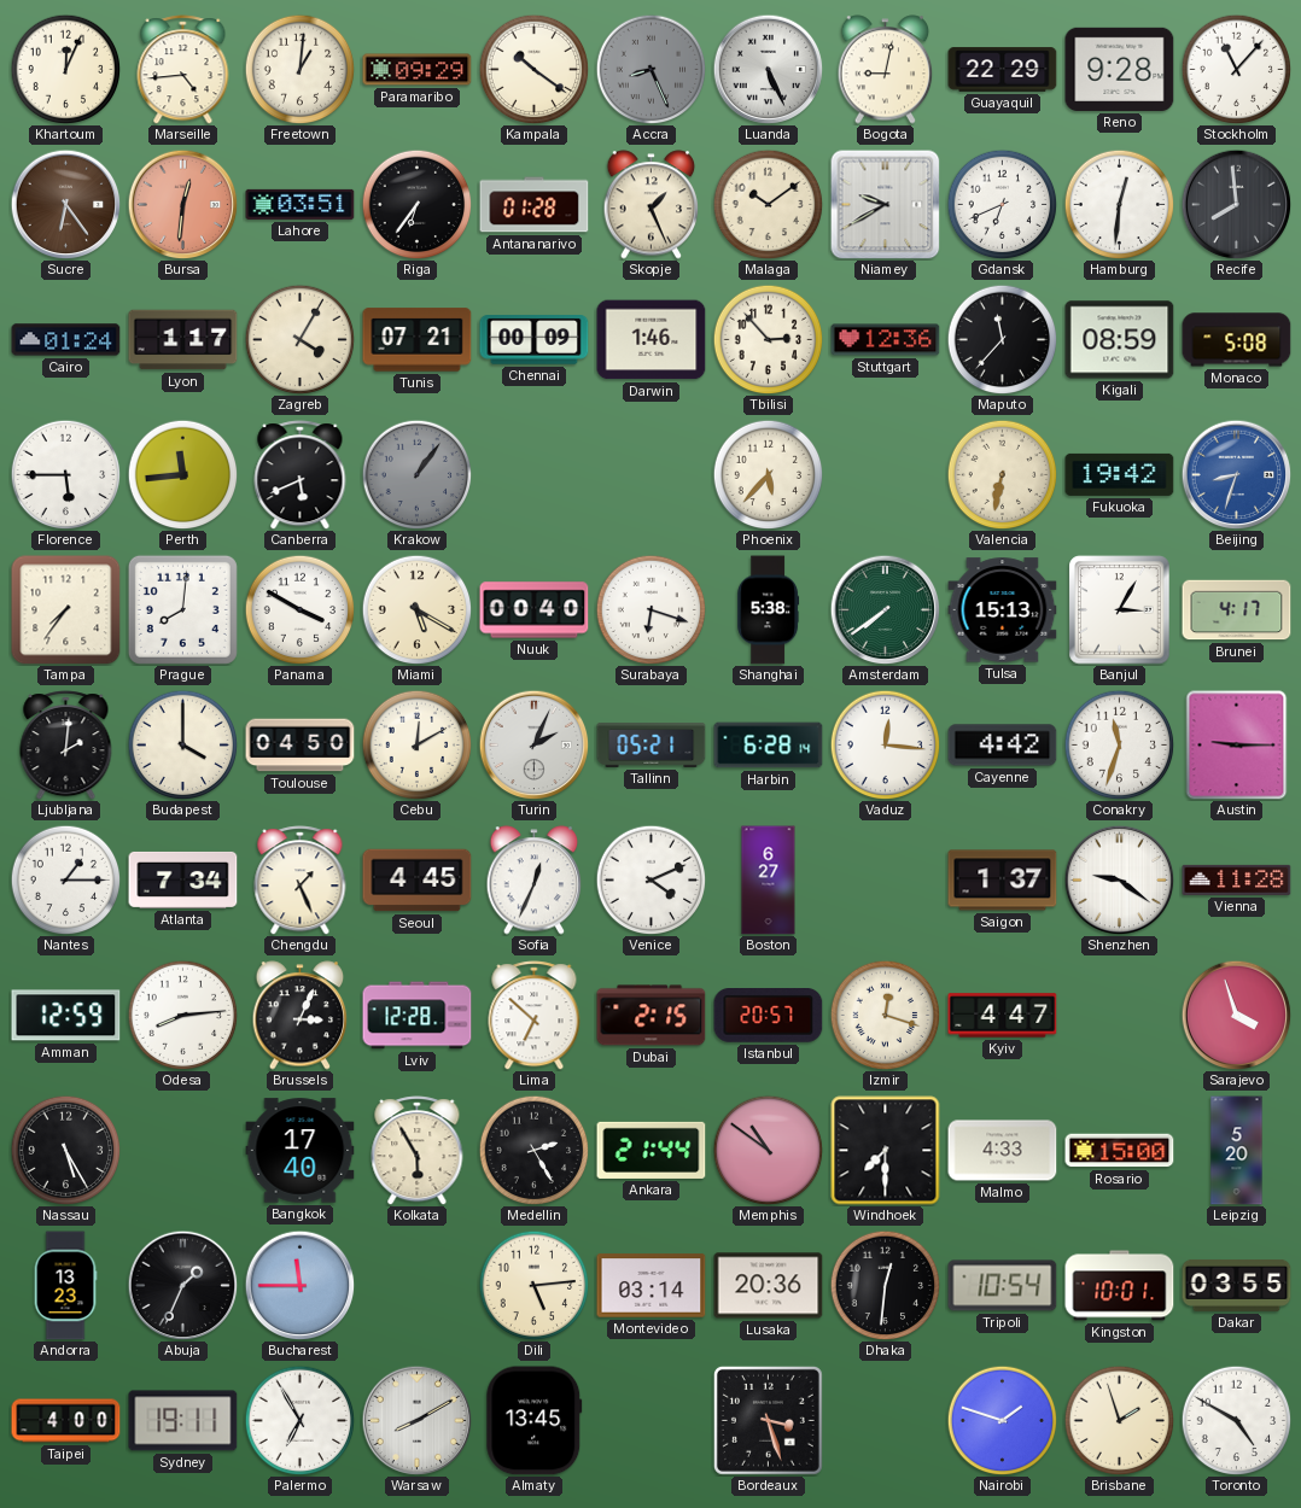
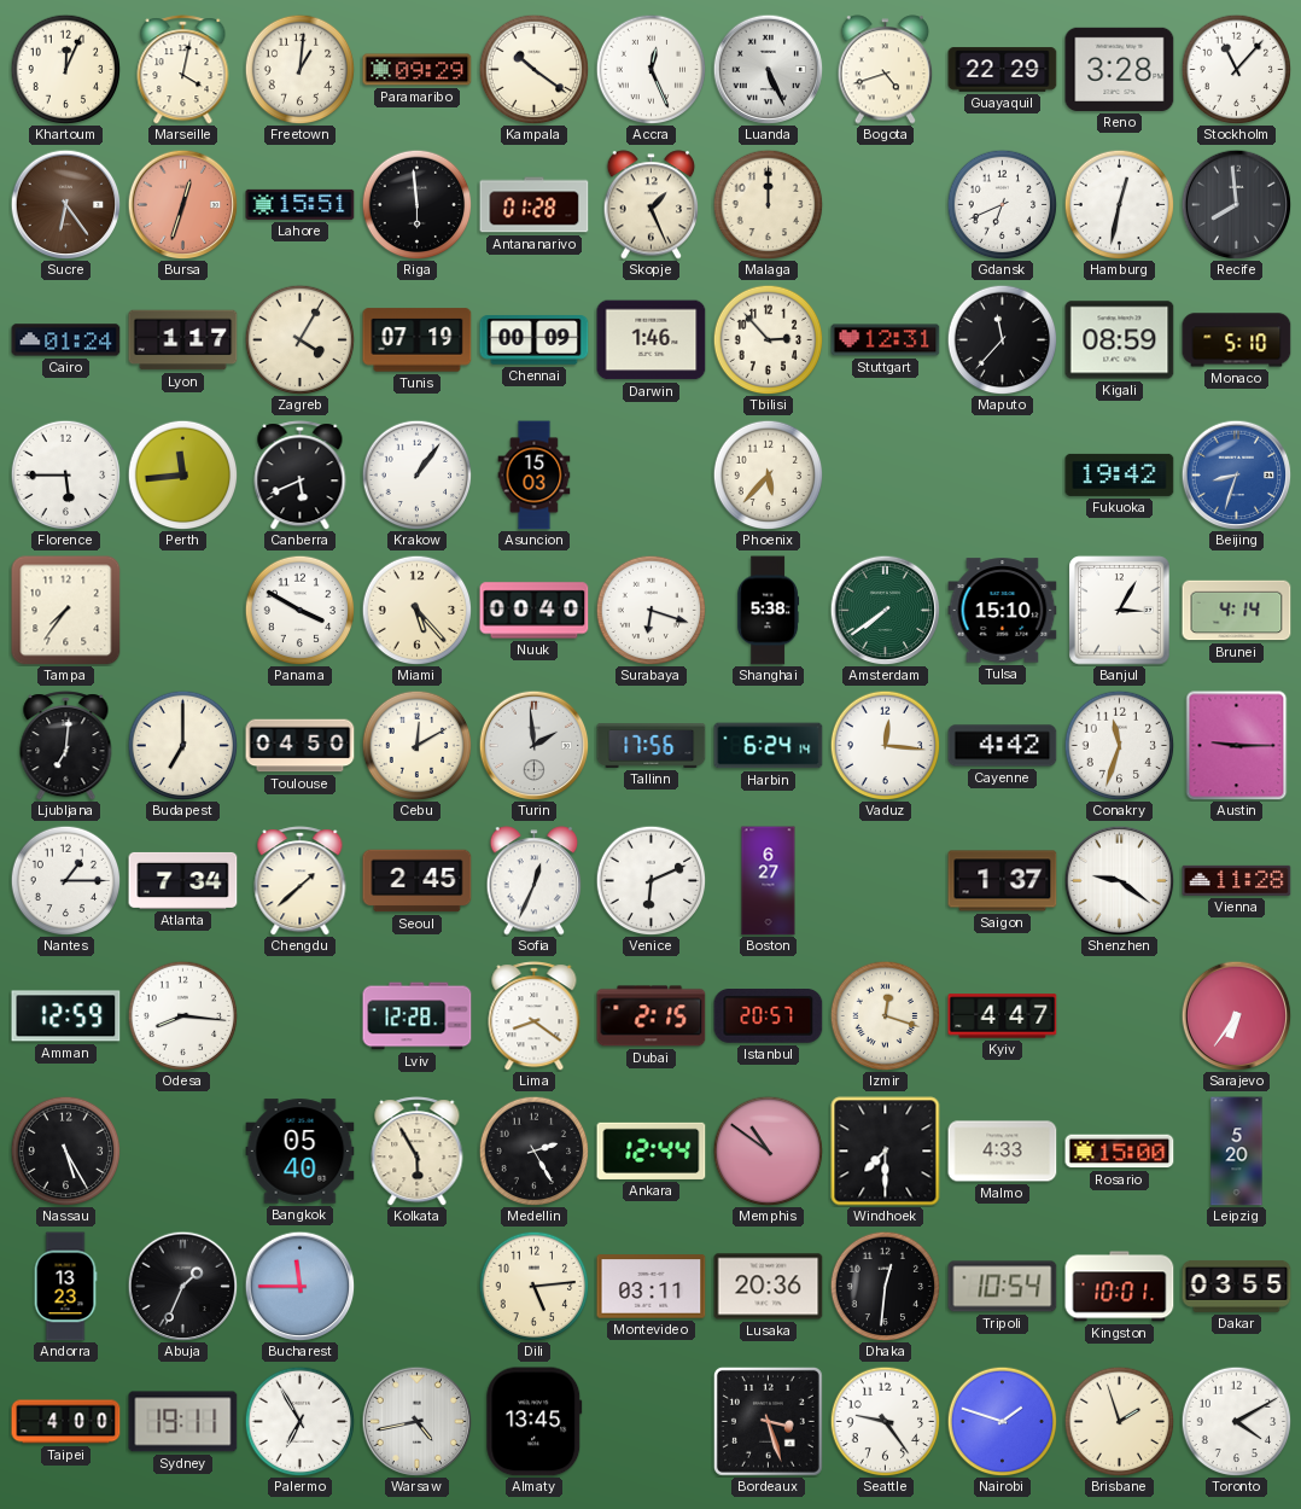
Marseille: 4:44 -> 4:02
Accra: 8:26 -> 12:26
Accra dial: grey -> white
Bogota: 9:02 -> 4:42
Reno: 9:28 -> 3:28
Bursa: 12:31 -> 12:33
Lahore: 03:51 -> 15:51
Riga: 6:36 -> 5:59
Malaga: 10:09 -> 12:00
Niamey: 9:40 -> none
Hamburg: 12:31 -> 12:32
Tunis: 07:21 -> 07:19
Stuttgart: 12:36 -> 12:31
Monaco: 5:08 -> 5:10
Krakow dial: grey -> white
Asuncion: none -> 15:03
Valencia: 6:32 -> none
Prague: 8:01 -> none
Miami: 5:20 -> 5:23
Tulsa: 15:13 -> 15:10
Brunei: 4:17 -> 4:14
Ljubljana: 2:01 -> 7:01
Budapest: 4:00 -> 7:00
Turin: 2:04 -> 1:59
Tallinn: 05:21 -> 17:56
Harbin: 6:28 -> 6:24
Chengdu: 1:26 -> 1:38
Seoul: 4:45 -> 2:45
Venice: 4:11 -> 6:11
Odesa: 8:14 -> 8:16
Brussels: 3:04 -> none
Lima: 6:52 -> 8:21
Sarajevo: 3:57 -> 6:36
Bangkok: 17:40 -> 05:40
Ankara: 21:44 -> 12:44
Montevideo: 03:14 -> 03:11
Warsaw: 8:10 -> 4:43
Seattle: none -> 9:24
Toronto: 4:50 -> 4:10
